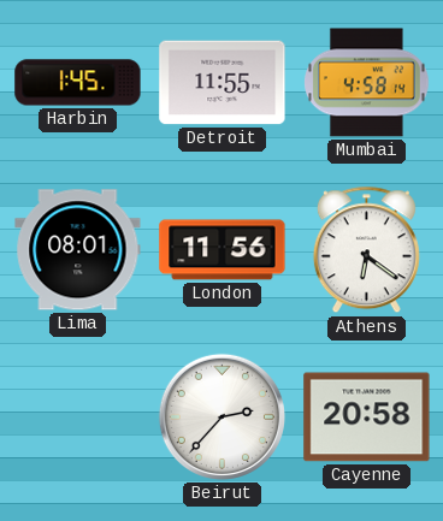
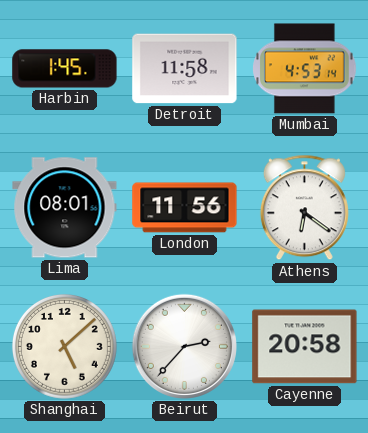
Detroit: 11:55 -> 11:58
Mumbai: 4:58 -> 4:53
Shanghai: none -> 5:08
